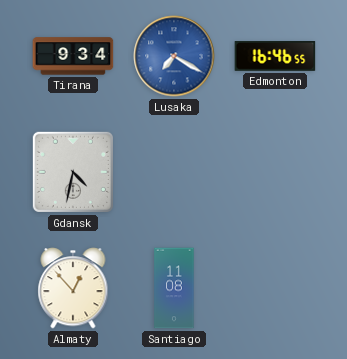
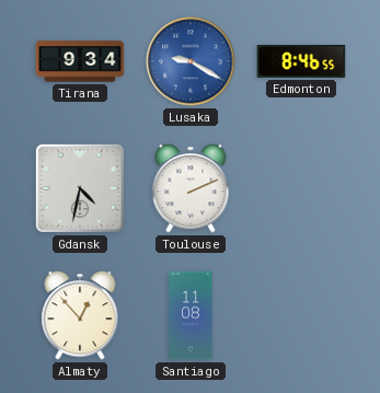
Lusaka: 7:20 -> 9:20
Edmonton: 16:46 -> 8:46
Toulouse: none -> 2:11
